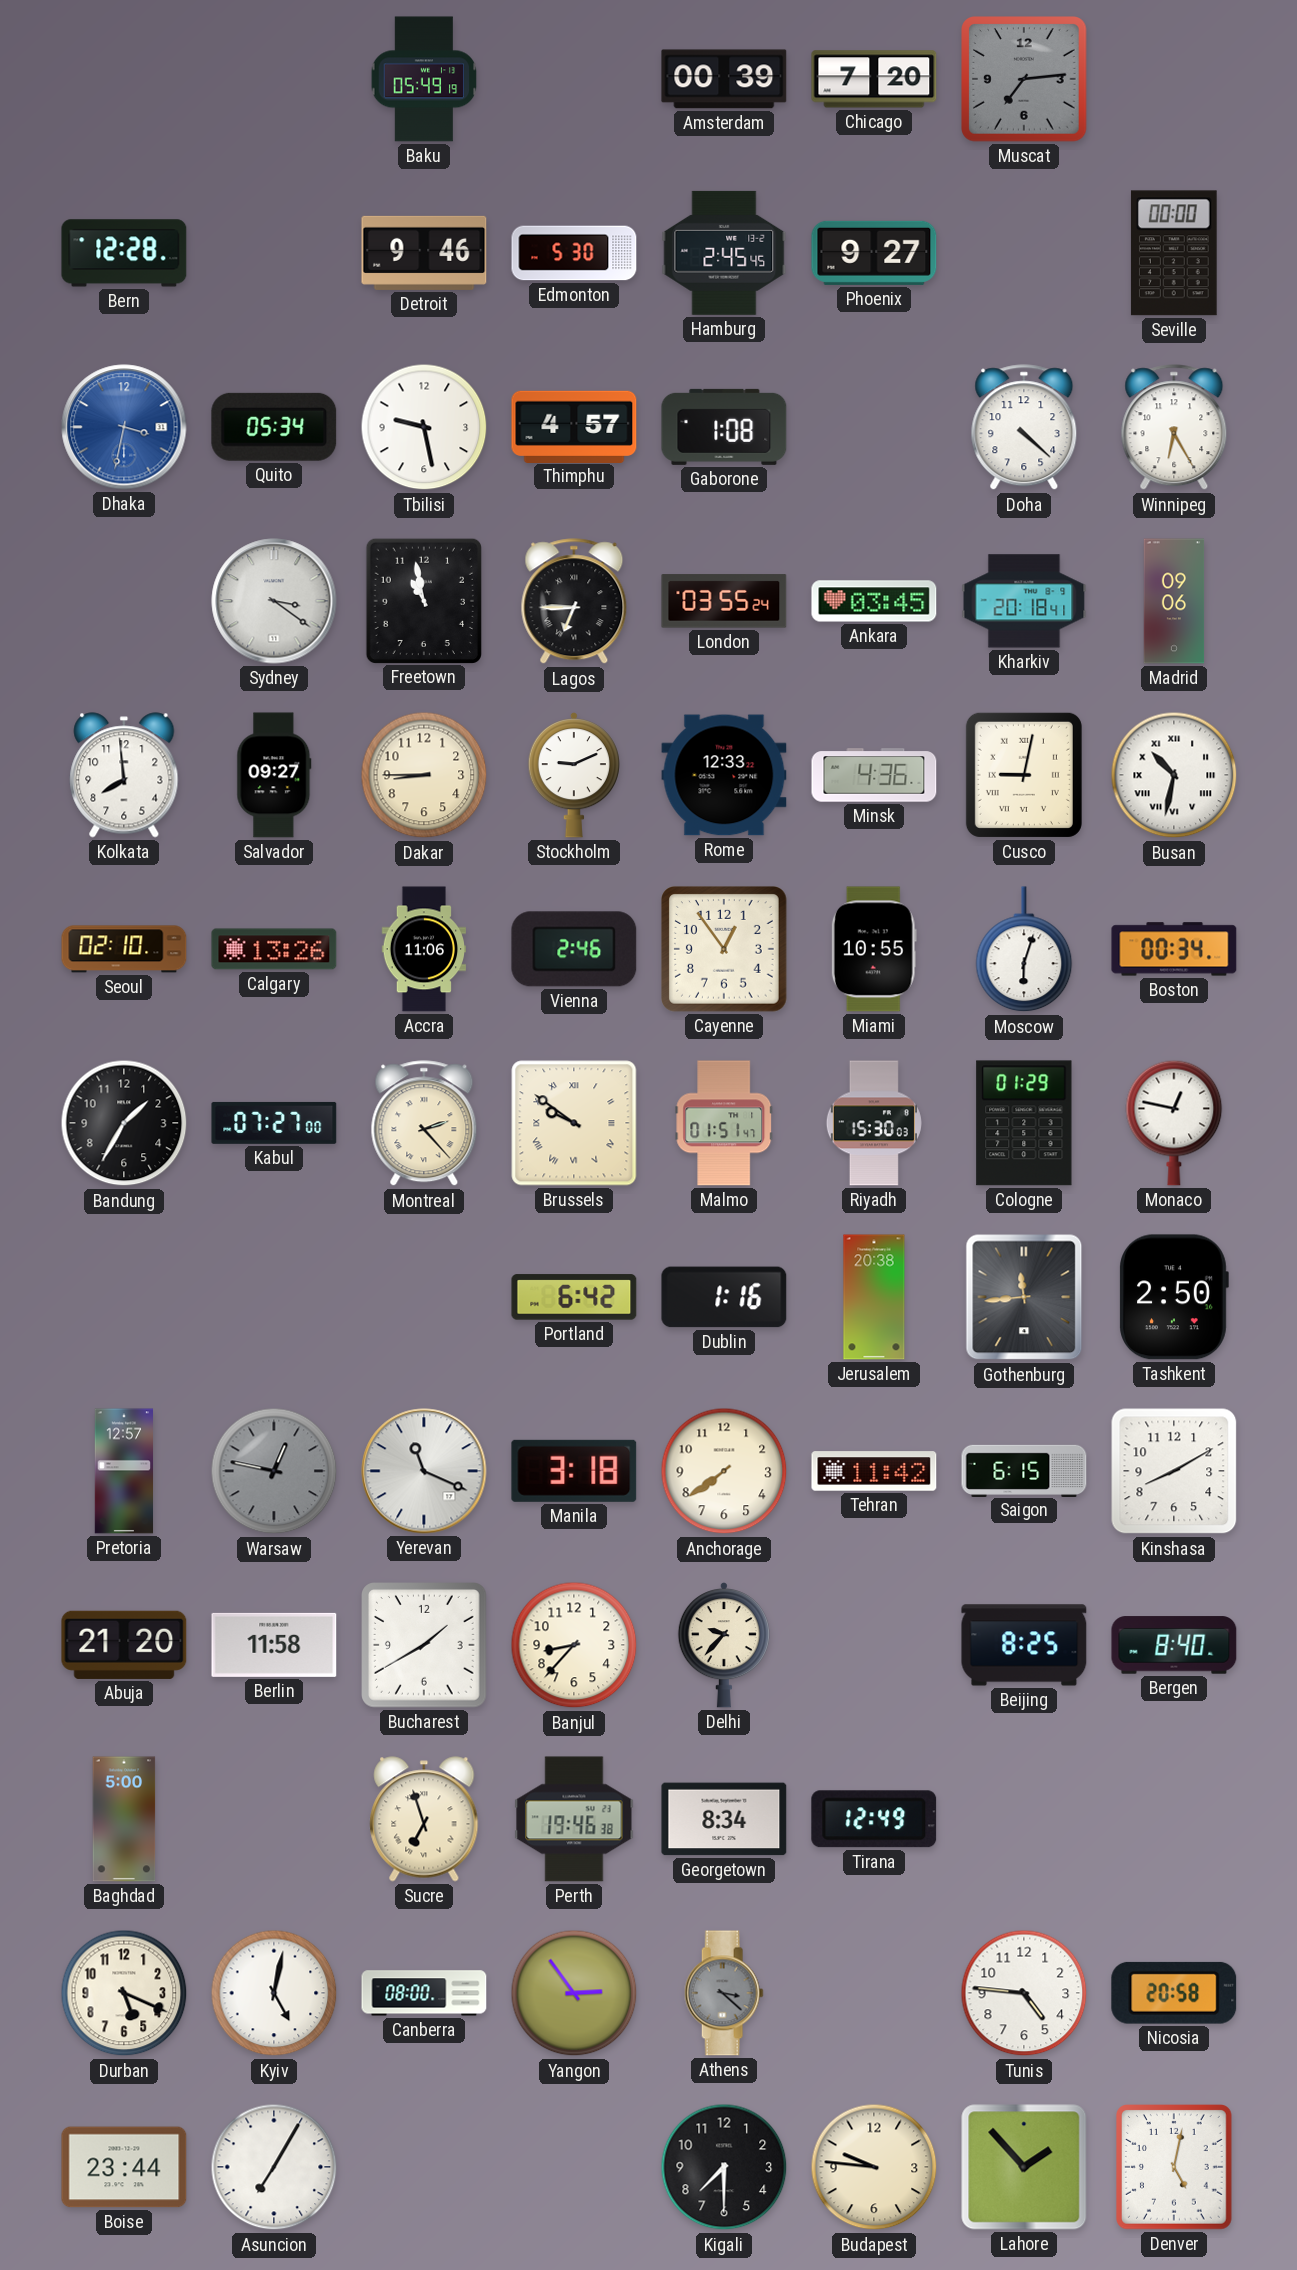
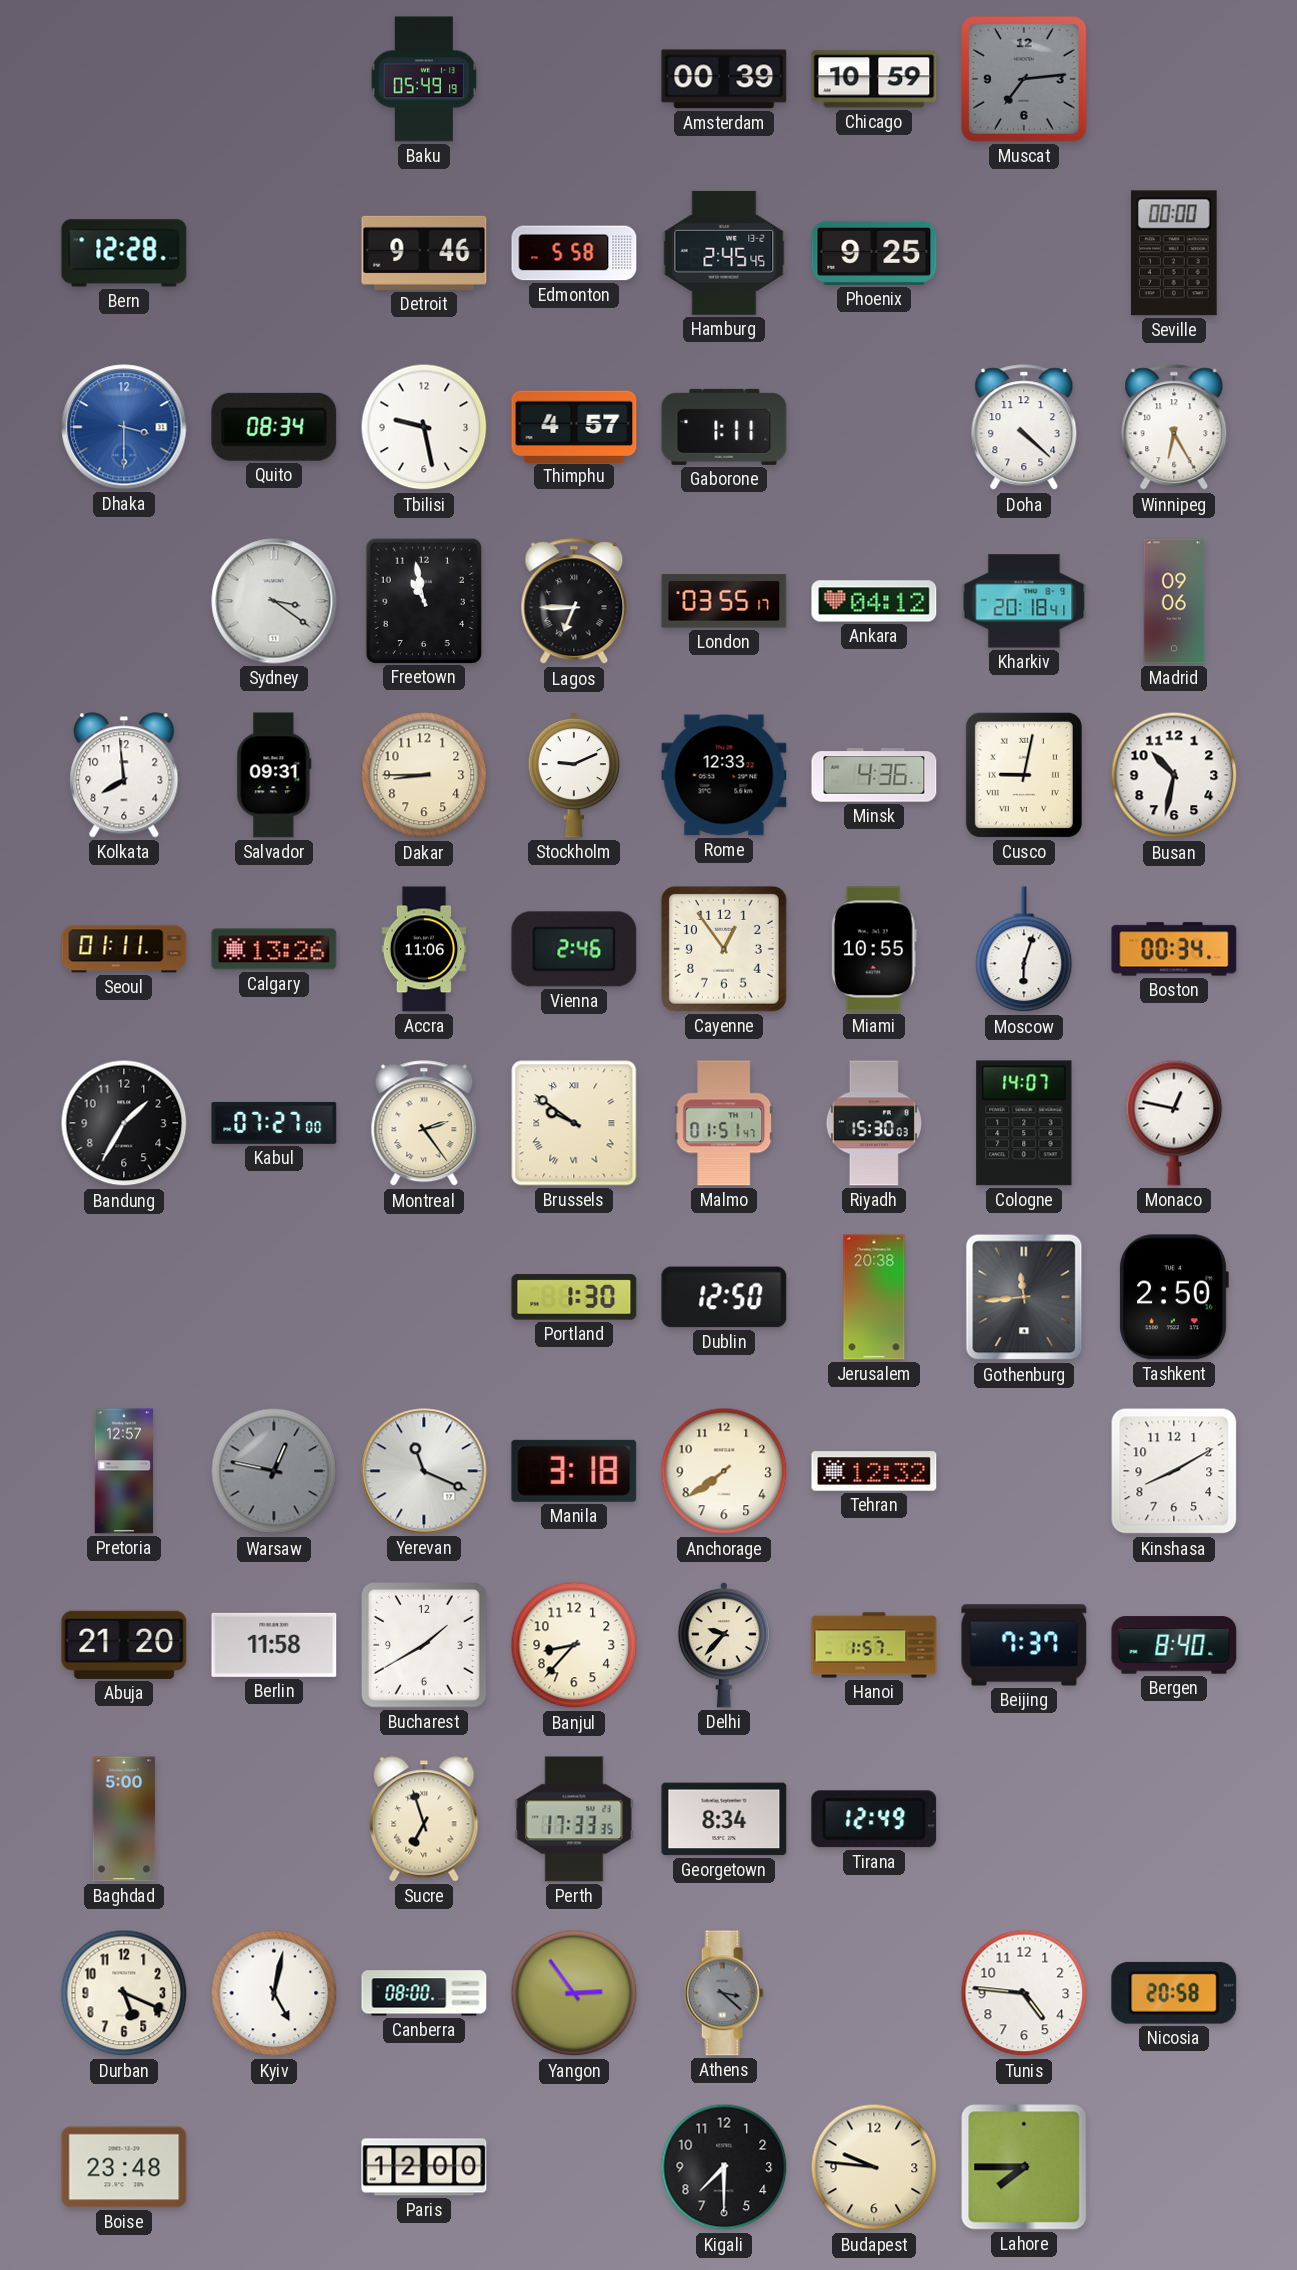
Chicago: 7:20 -> 10:59
Edmonton: 5:30 -> 5:58
Phoenix: 9:27 -> 9:25
Dhaka: 3:32 -> 3:30
Quito: 05:34 -> 08:34
Gaborone: 1:08 -> 1:11
London: 03:55:24 -> 03:55:17
Ankara: 03:45 -> 04:12
Salvador: 09:27 -> 09:31
Busan numerals: Roman -> Arabic
Seoul: 02:10 -> 01:11
Montreal: 2:23 -> 2:24
Cologne: 01:29 -> 14:07
Portland: 6:42 -> 1:30
Dublin: 1:16 -> 12:50
Tehran: 11:42 -> 12:32
Saigon: 6:15 -> none
Hanoi: none -> 1:57
Beijing: 8:25 -> 7:37
Perth: 19:46 -> 17:33
Boise: 23:44 -> 23:48
Asuncion: 7:05 -> none
Paris: none -> 12:00
Lahore: 1:53 -> 7:45
Denver: 5:02 -> none
